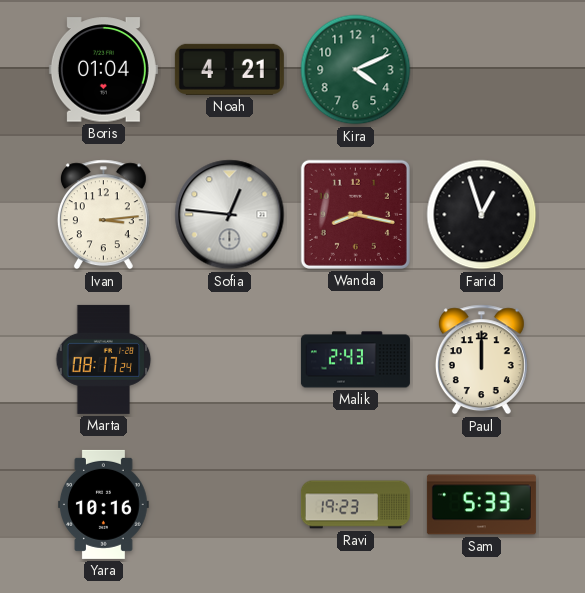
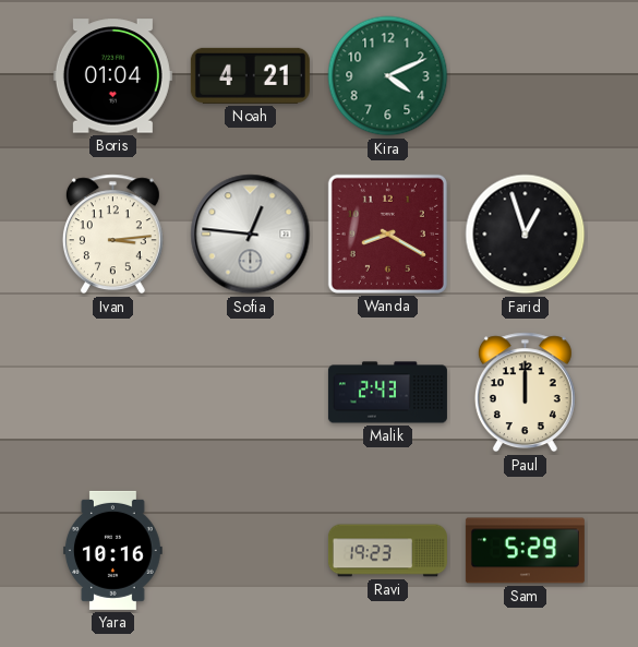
Wanda: 8:17 -> 8:20
Marta: 08:17 -> none
Sam: 5:33 -> 5:29
